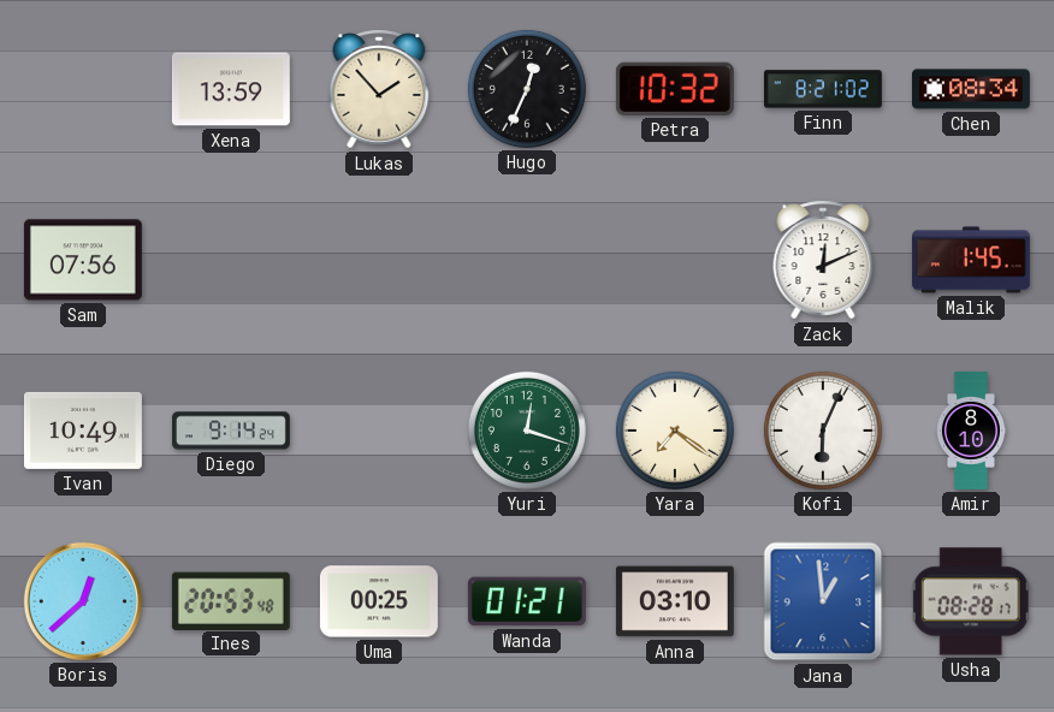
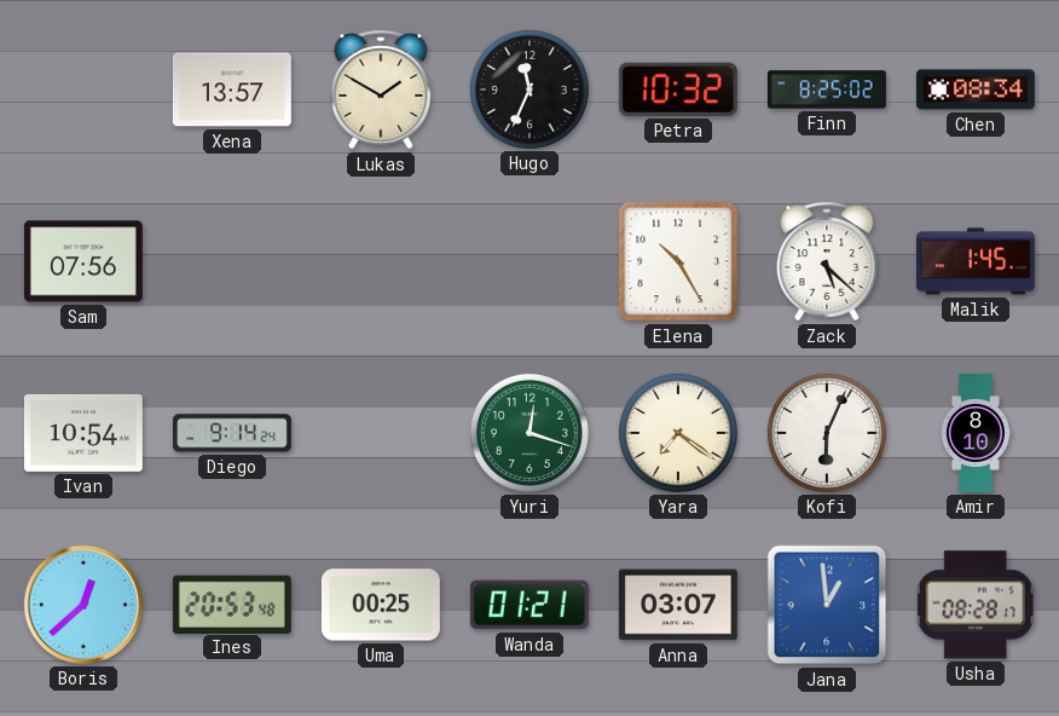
Xena: 13:59 -> 13:57
Lukas: 1:53 -> 1:50
Hugo: 12:34 -> 11:34
Finn: 8:21 -> 8:25
Elena: none -> 10:25
Zack: 12:11 -> 5:22
Ivan: 10:49 -> 10:54
Anna: 03:10 -> 03:07
